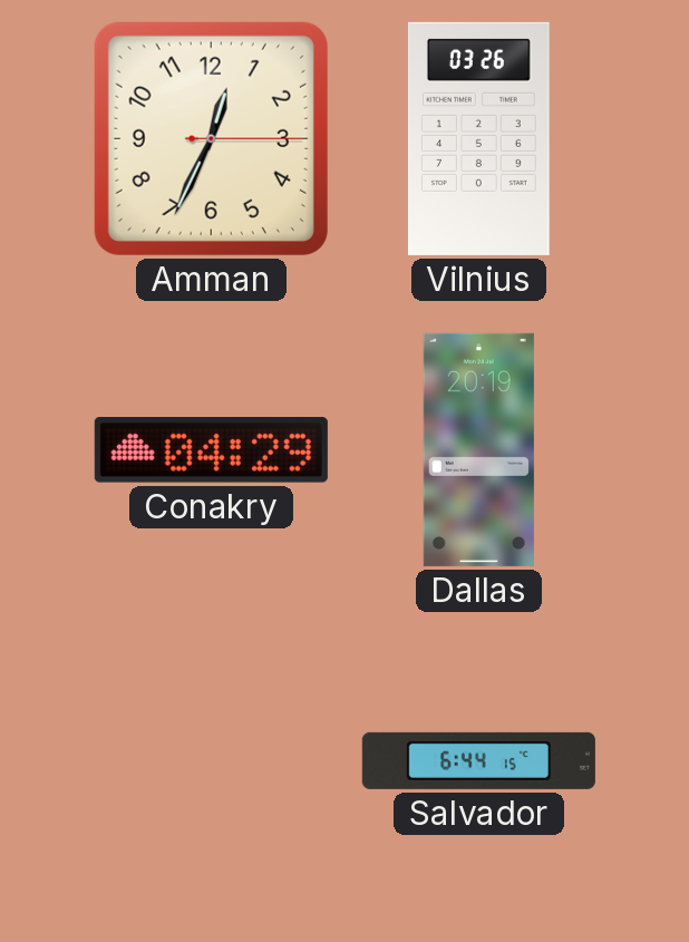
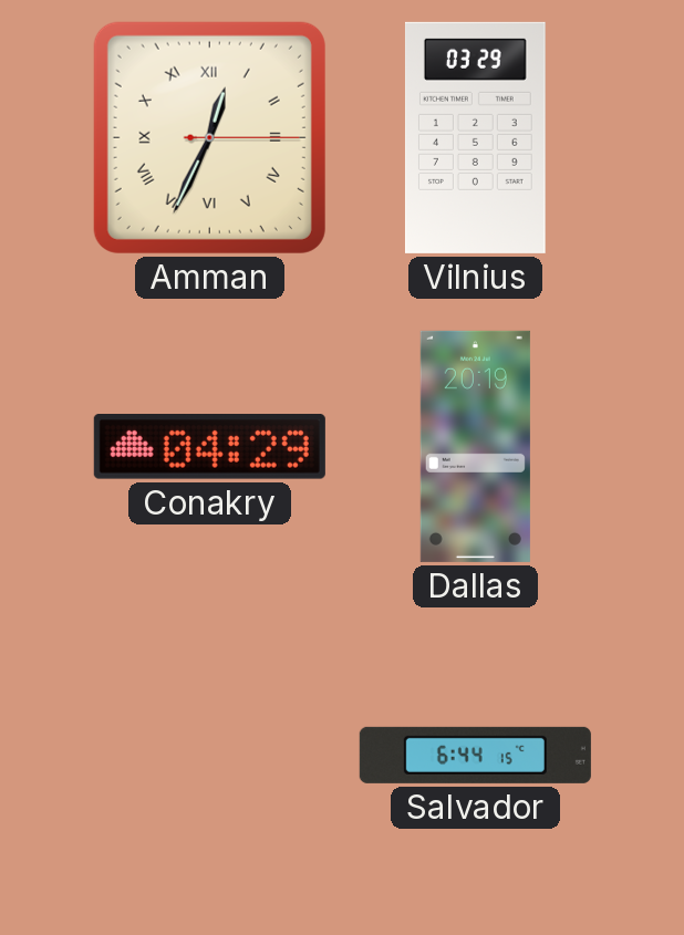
Amman numerals: Arabic -> Roman
Vilnius: 03:26 -> 03:29
